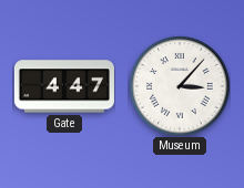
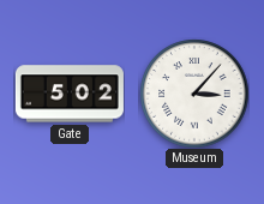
Gate: 4:47 -> 5:02
